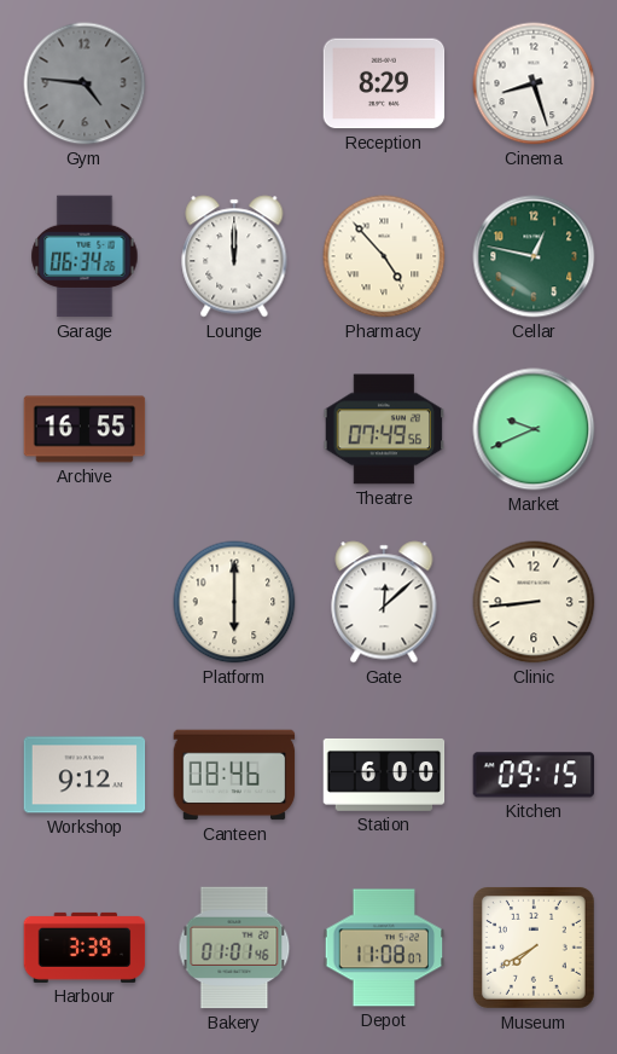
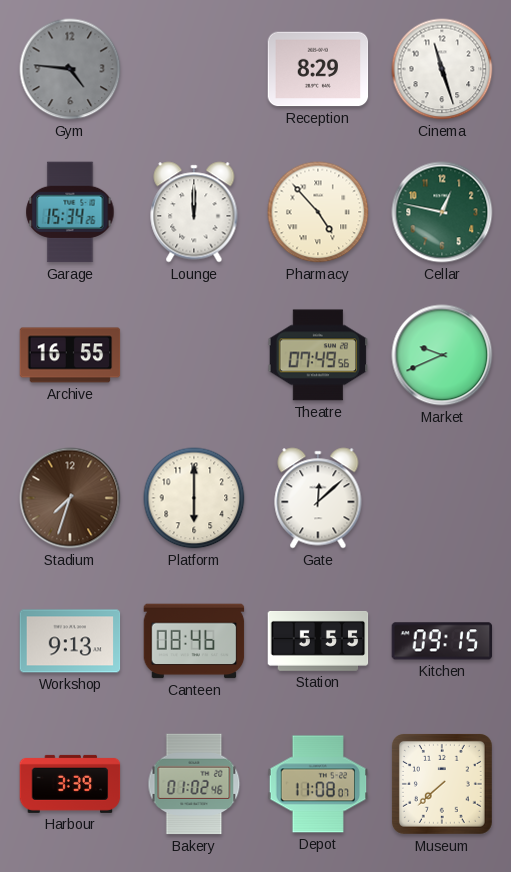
Cinema: 8:27 -> 11:27
Garage: 06:34 -> 15:34
Stadium: none -> 7:33
Clinic: 8:44 -> none
Workshop: 9:12 -> 9:13
Station: 6:00 -> 5:55
Bakery: 01:01 -> 01:02
Museum: 7:40 -> 7:38
